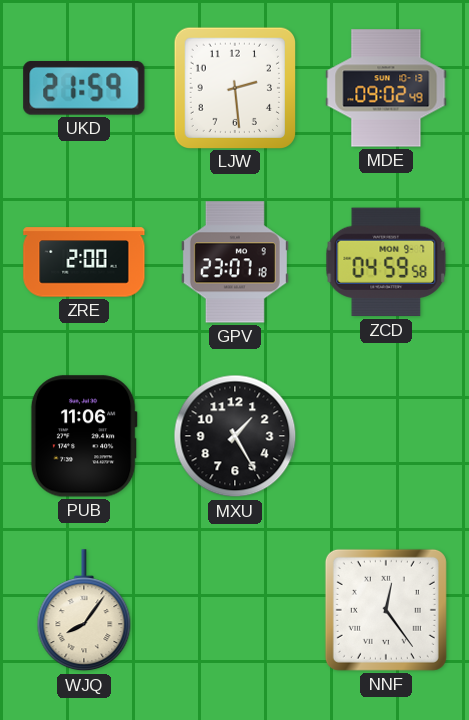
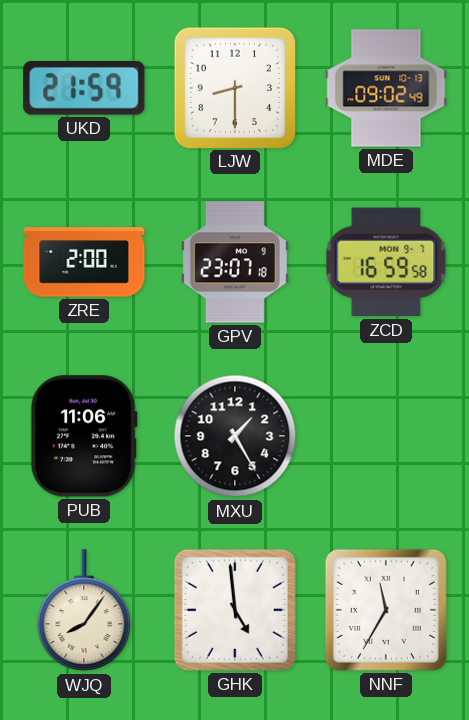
LJW: 2:29 -> 8:30
ZCD: 04:59 -> 16:59
GHK: none -> 4:59
NNF: 12:24 -> 11:35
